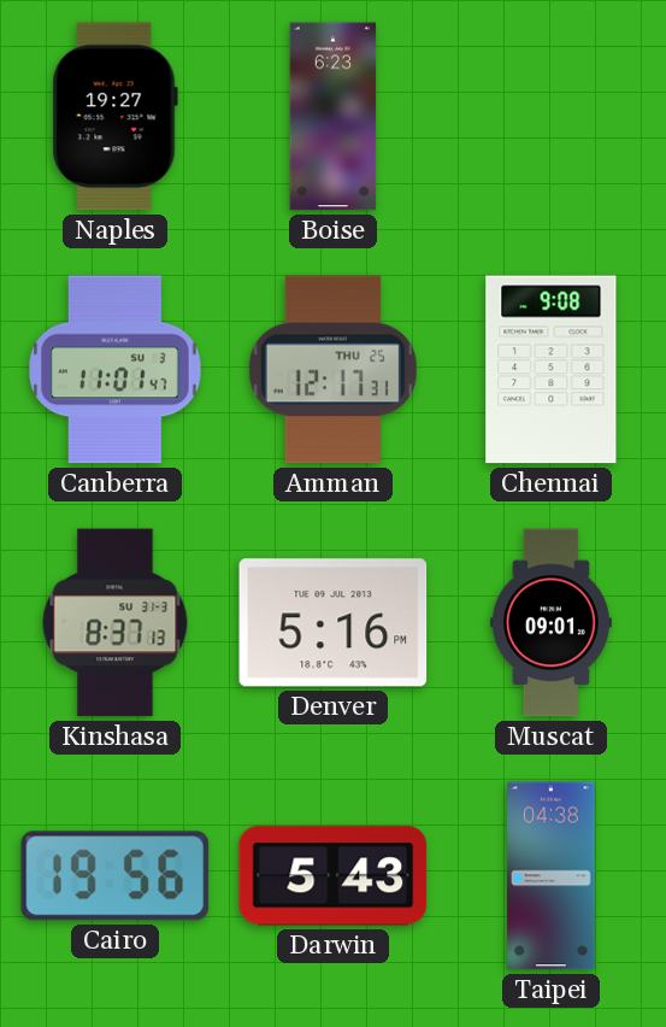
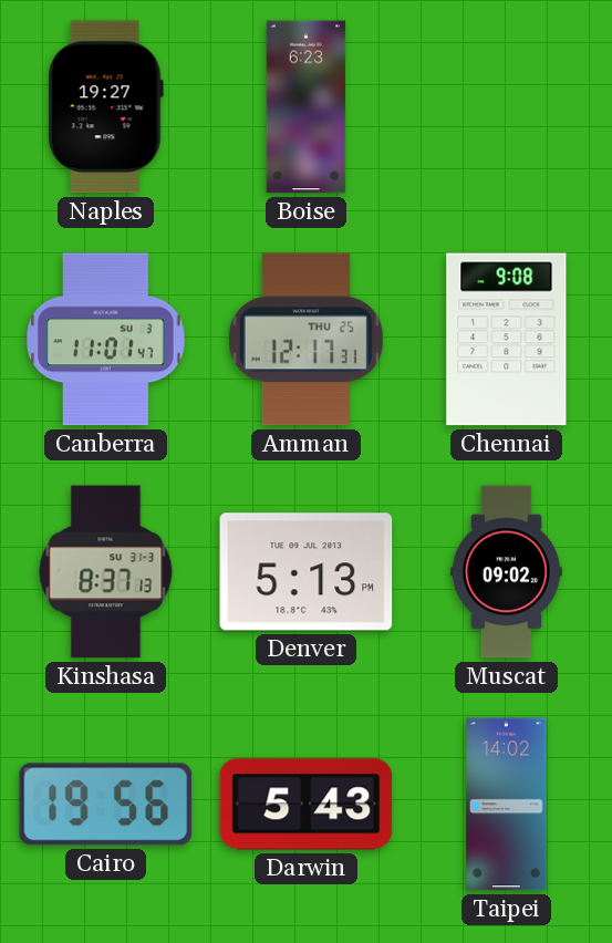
Denver: 5:16 -> 5:13
Muscat: 09:01 -> 09:02
Taipei: 04:38 -> 14:02
